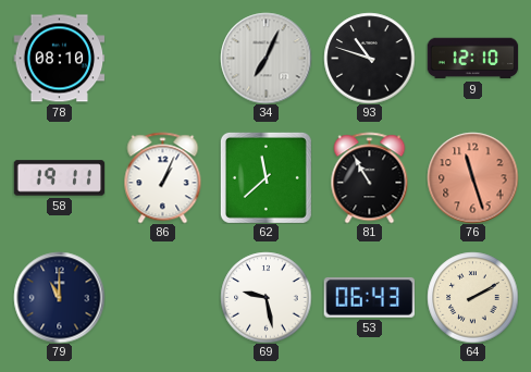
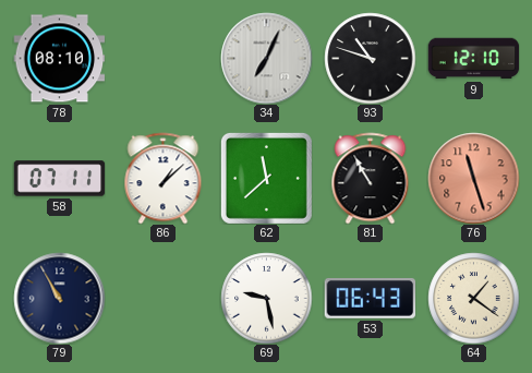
58: 19:11 -> 07:11
86: 1:04 -> 1:08
79: 11:00 -> 10:55
64: 2:10 -> 1:21
